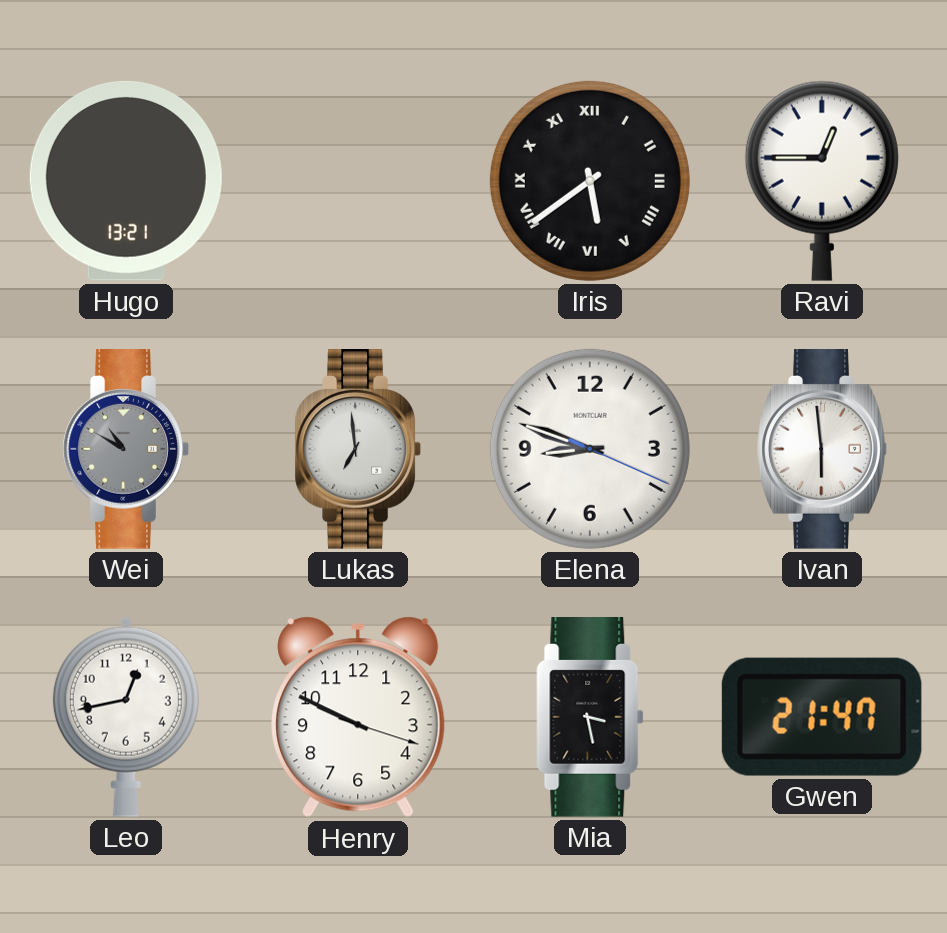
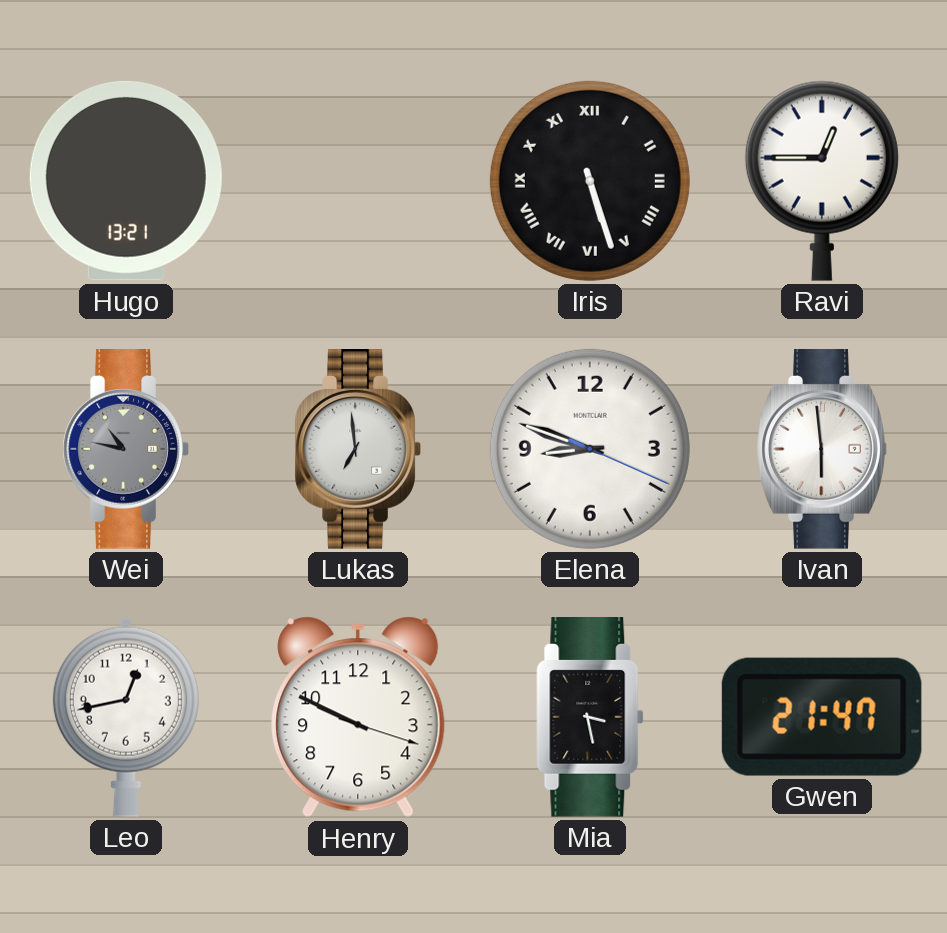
Iris: 5:39 -> 5:27
Wei: 10:50 -> 10:47
